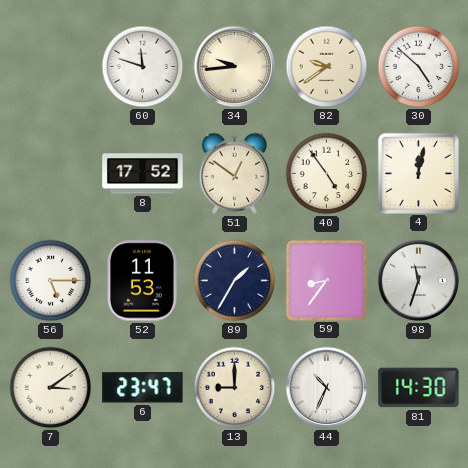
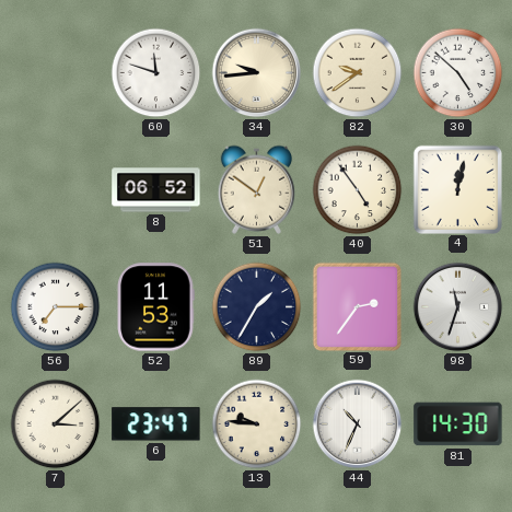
8: 17:52 -> 06:52
56: 5:15 -> 7:15
59: 8:36 -> 2:36
7: 3:09 -> 3:08
13: 9:00 -> 9:46
